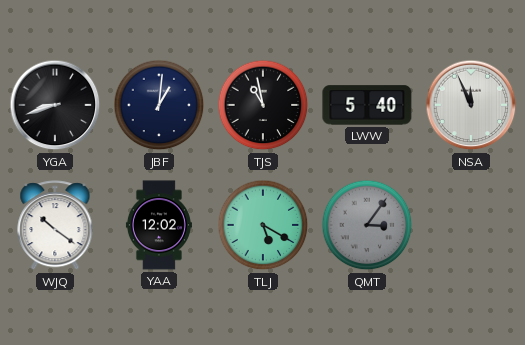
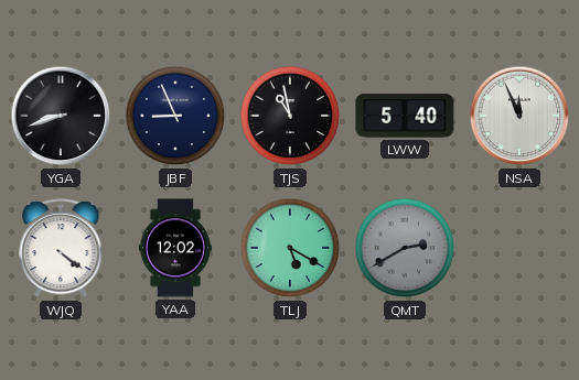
JBF: 1:01 -> 8:56
WJQ: 10:21 -> 4:21
QMT: 3:06 -> 2:40
